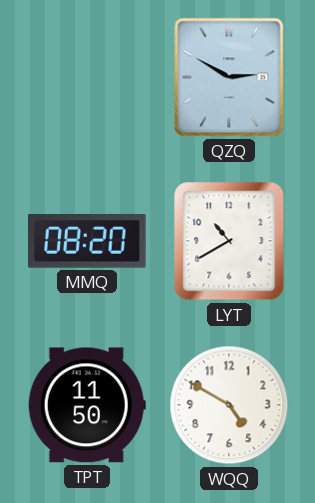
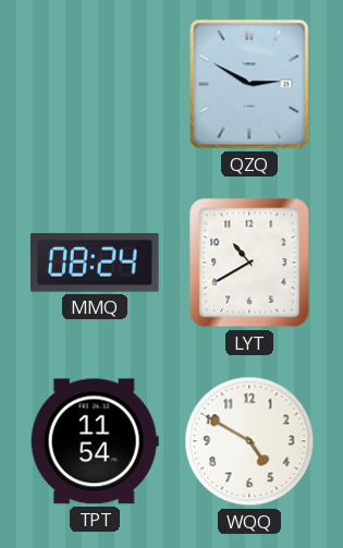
MMQ: 08:20 -> 08:24
TPT: 11:50 -> 11:54
